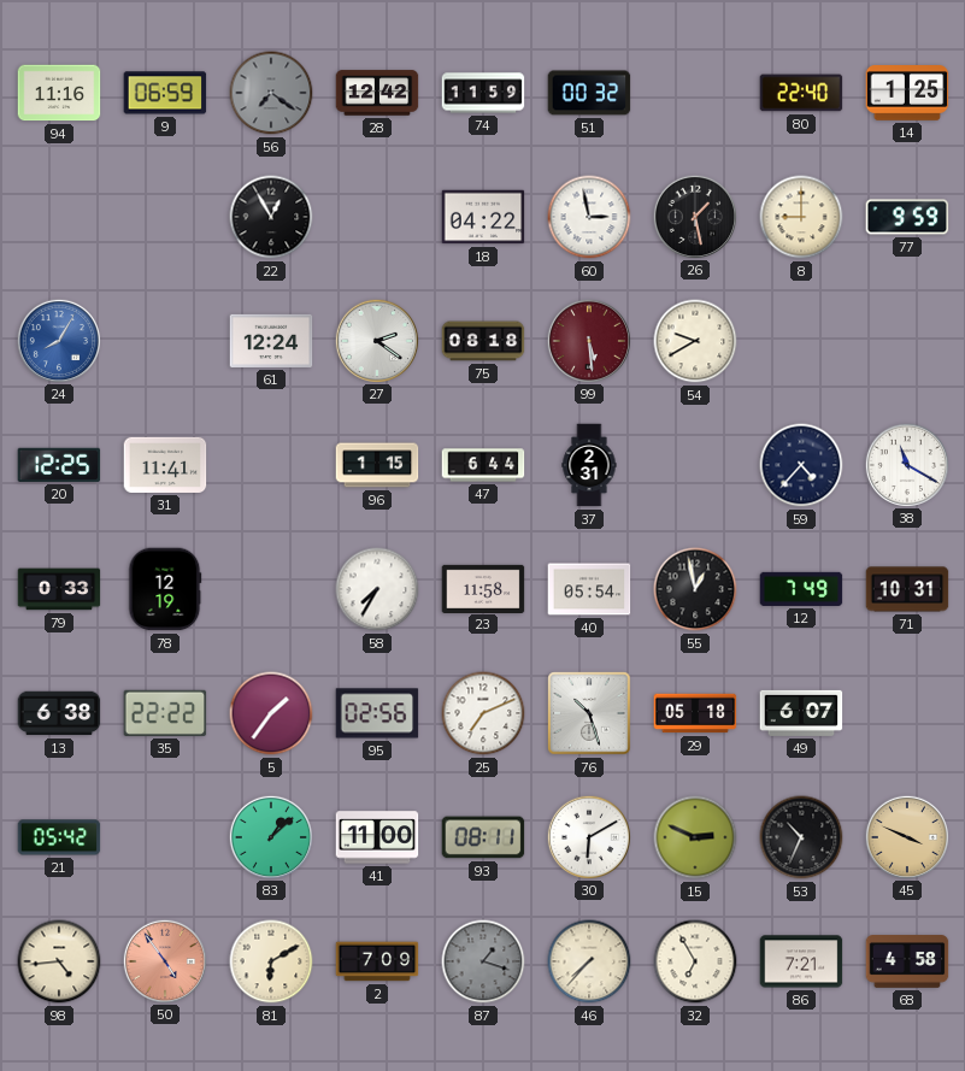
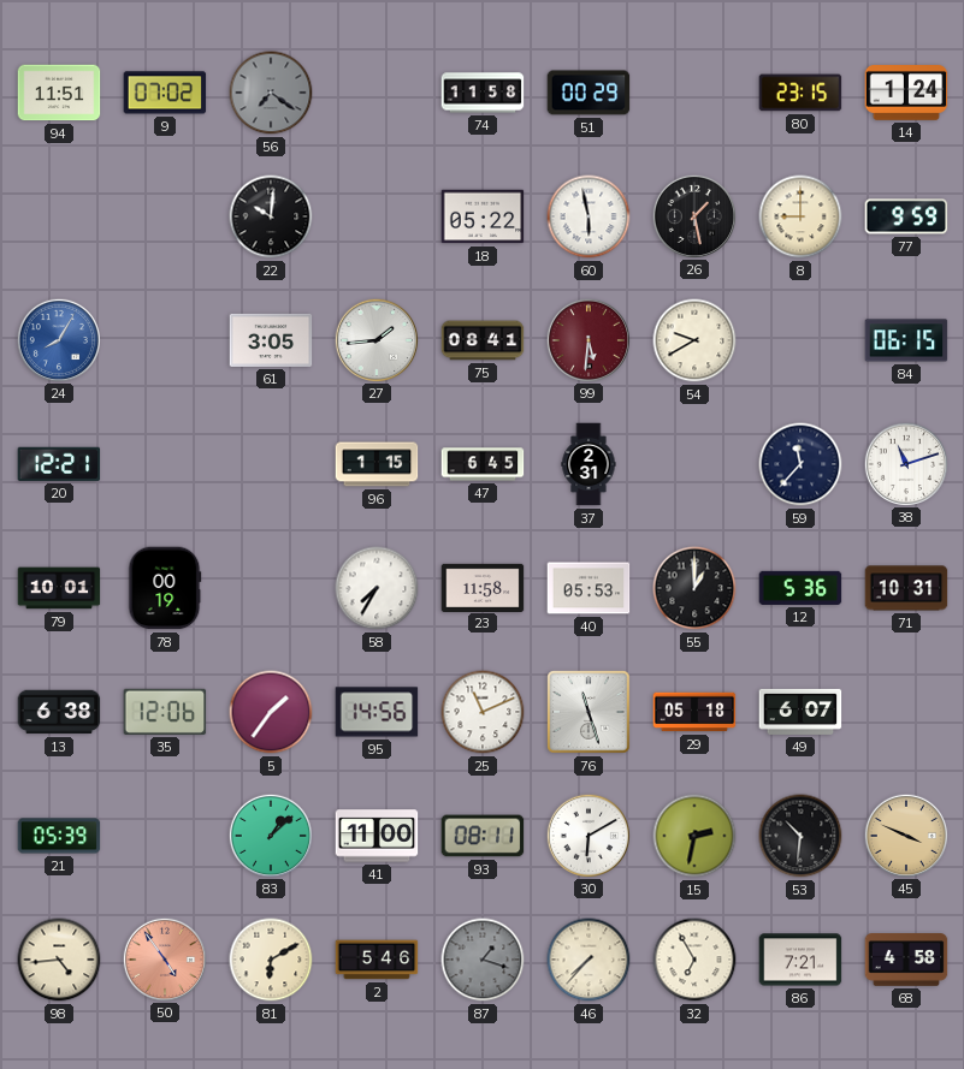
94: 11:16 -> 11:51
9: 06:59 -> 07:02
28: 12:42 -> none
74: 11:59 -> 11:58
51: 00:32 -> 00:29
80: 22:40 -> 23:15
14: 1:25 -> 1:24
22: 12:55 -> 10:01
18: 04:22 -> 05:22
60: 2:58 -> 5:58
61: 12:24 -> 3:05
27: 2:21 -> 1:44
75: 08:18 -> 08:41
99: 5:29 -> 5:31
84: none -> 06:15
20: 12:25 -> 12:21
31: 11:41 -> none
47: 6:44 -> 6:45
59: 4:37 -> 11:37
38: 11:20 -> 11:12
79: 0:33 -> 10:01
78: 12:19 -> 00:19
40: 05:54 -> 05:53
55: 12:58 -> 1:00
12: 7:49 -> 5:36
35: 22:22 -> 12:06
95: 02:56 -> 14:56
25: 7:11 -> 11:11
76: 10:27 -> 11:27
21: 05:42 -> 05:39
15: 2:49 -> 2:32
53: 10:34 -> 10:31
2: 7:09 -> 5:46
